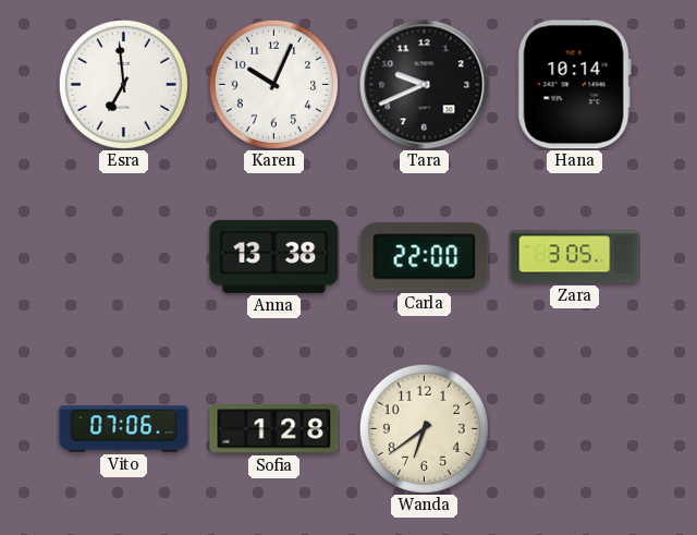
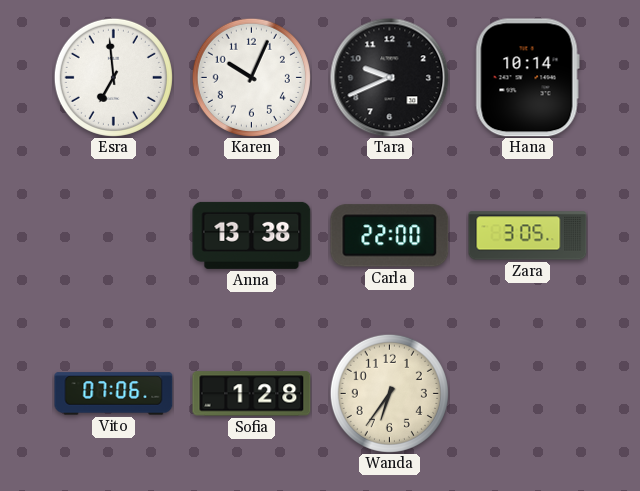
Wanda: 6:39 -> 6:36
